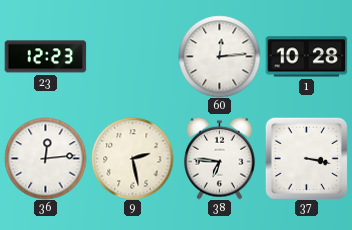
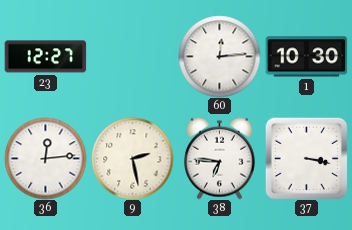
23: 12:23 -> 12:27
1: 10:28 -> 10:30
